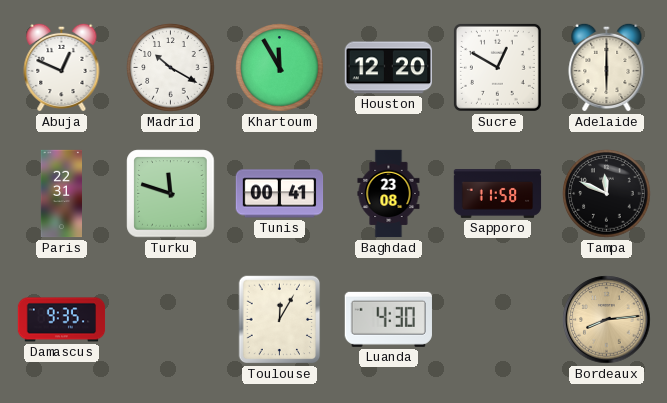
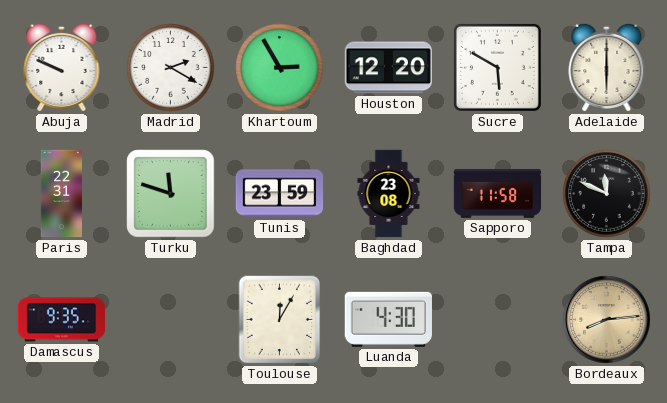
Abuja: 12:49 -> 9:49
Madrid: 10:20 -> 2:20
Khartoum: 11:55 -> 2:55
Sucre: 12:50 -> 5:50
Tunis: 00:41 -> 23:59
